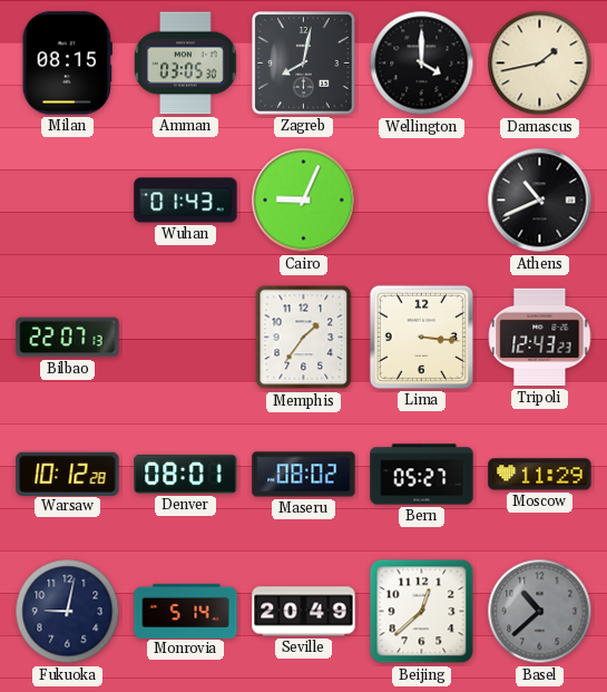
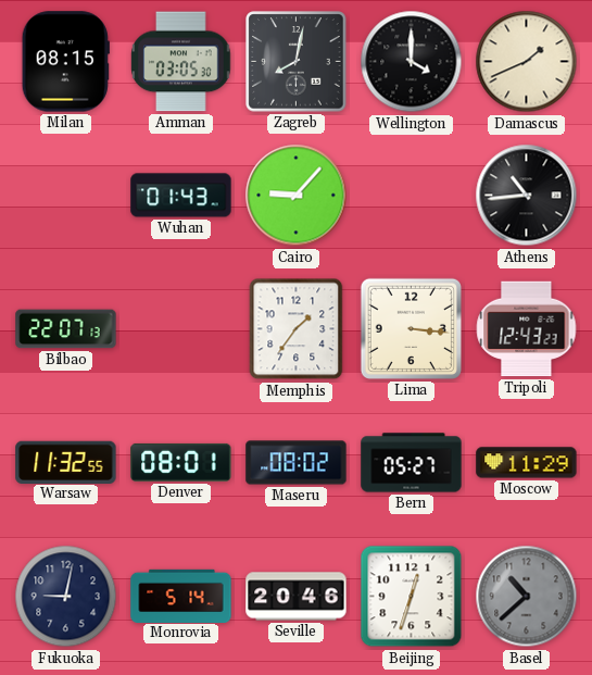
Damascus: 1:43 -> 1:41
Cairo: 9:04 -> 9:07
Athens: 10:41 -> 10:44
Warsaw: 10:12 -> 11:32
Seville: 20:49 -> 20:46
Beijing: 12:38 -> 12:33
